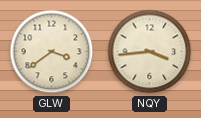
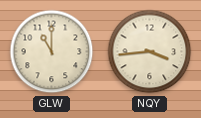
GLW: 3:39 -> 11:00
